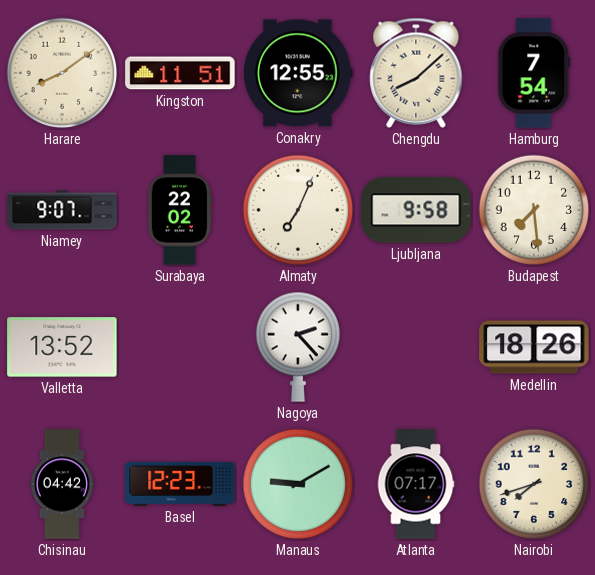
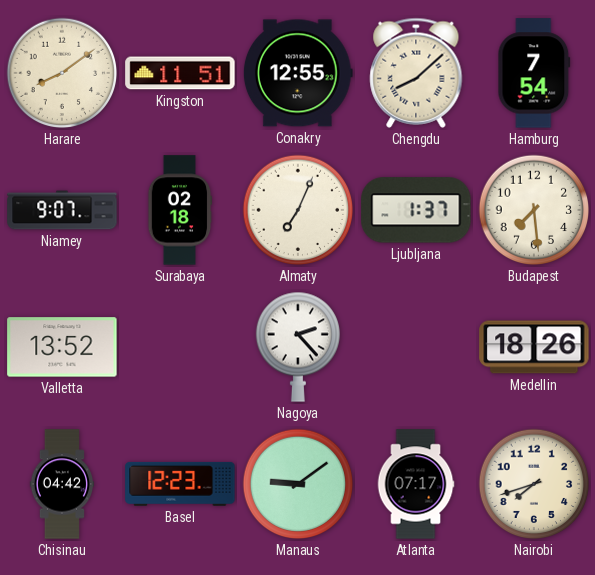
Surabaya: 22:02 -> 02:18
Ljubljana: 9:58 -> 1:37
Manaus: 9:10 -> 9:09
